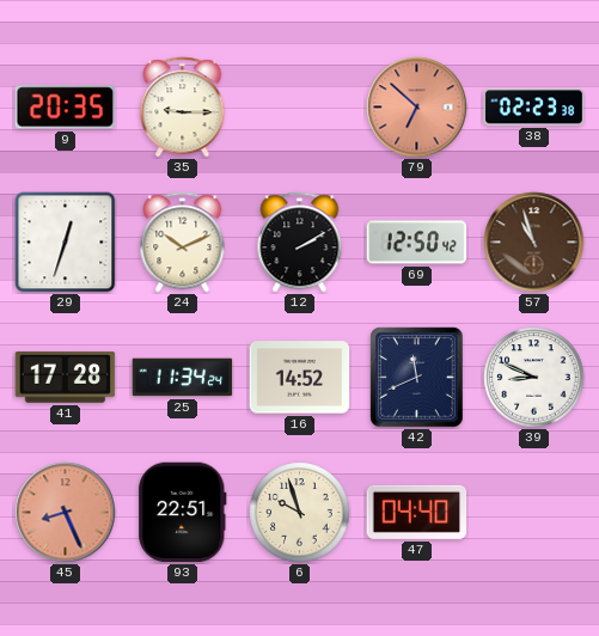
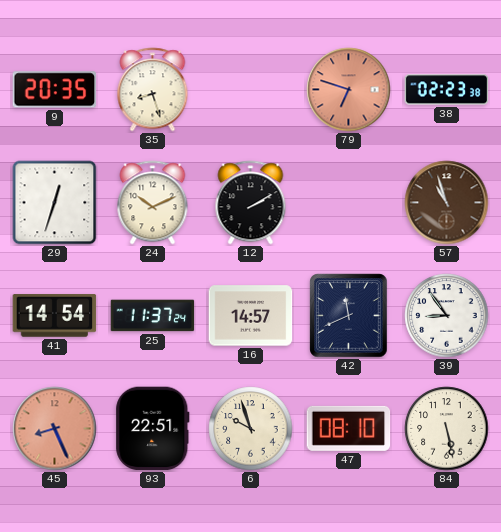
35: 9:15 -> 8:27
79: 6:52 -> 6:48
69: 12:50 -> none
41: 17:28 -> 14:54
25: 11:34 -> 11:37
16: 14:52 -> 14:57
39: 8:49 -> 8:54
47: 04:40 -> 08:10
84: none -> 5:28
